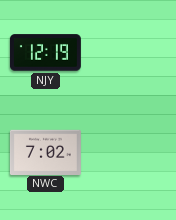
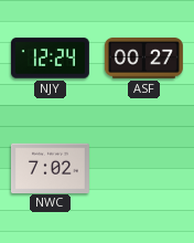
NJY: 12:19 -> 12:24
ASF: none -> 00:27
